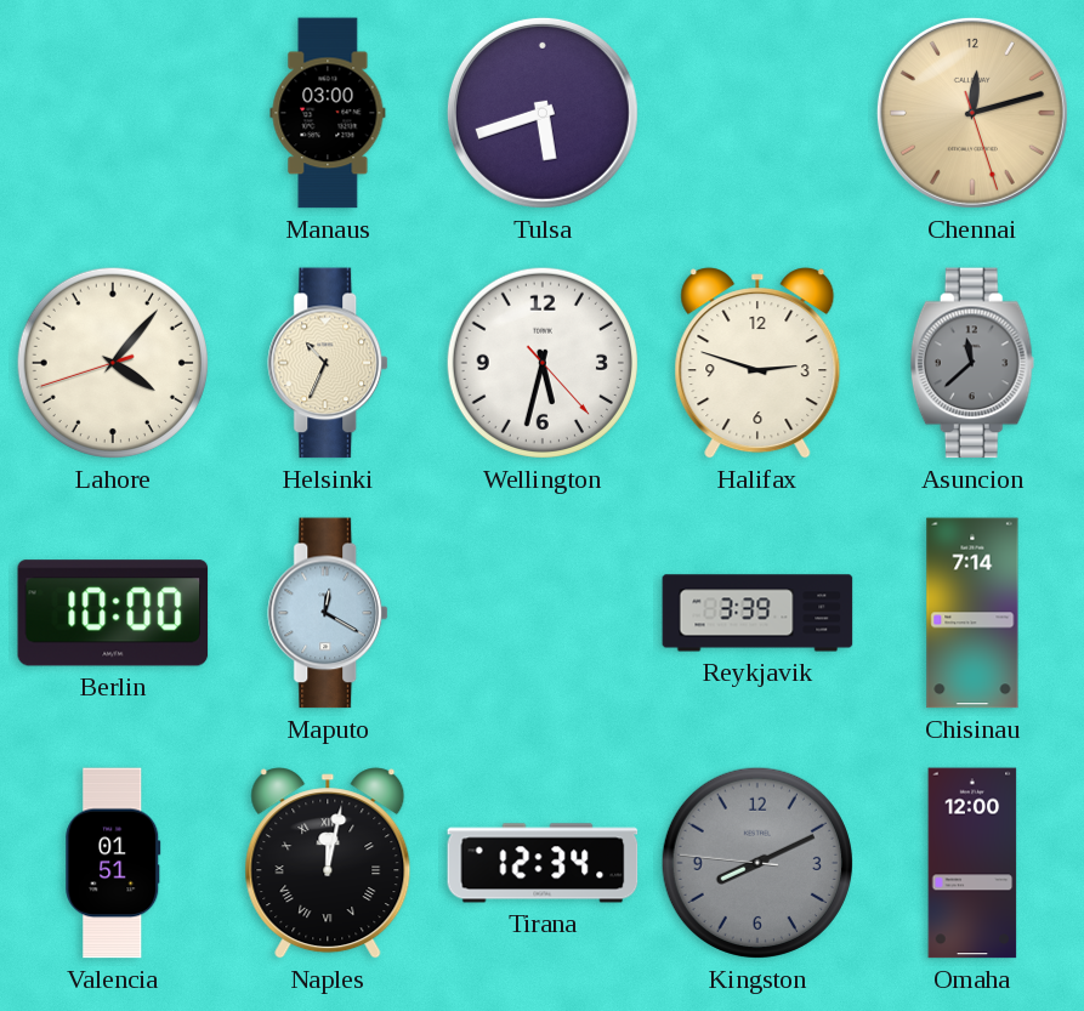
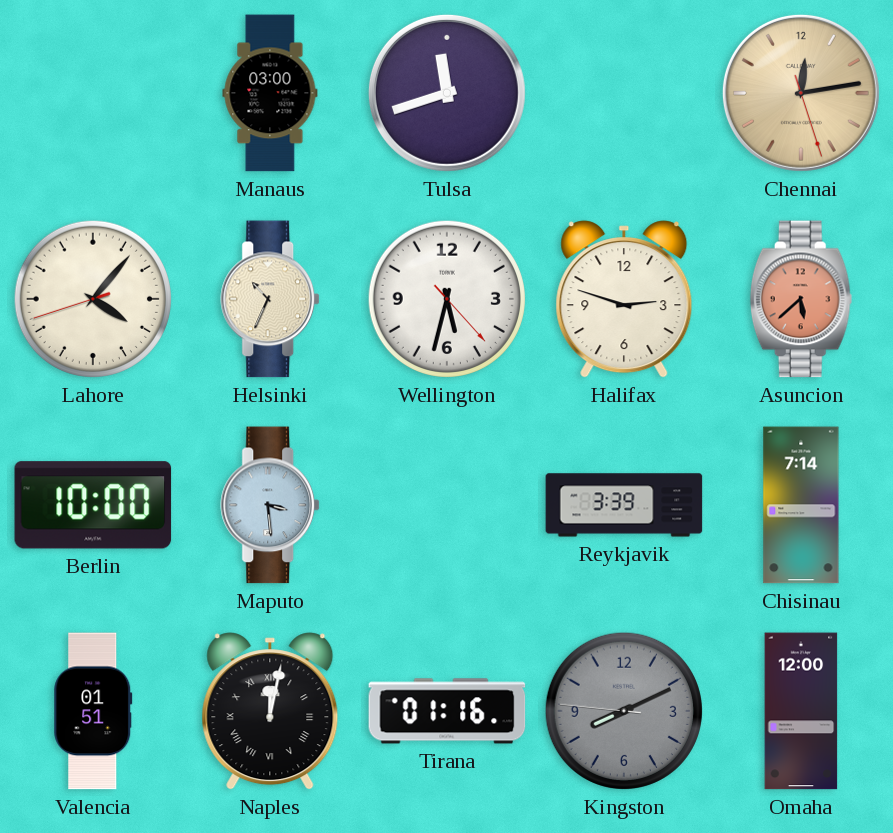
Tulsa: 5:42 -> 11:42
Chennai: 12:12 -> 12:13
Asuncion: 11:38 -> 5:38
Asuncion dial: grey -> salmon
Maputo: 12:20 -> 3:29
Tirana: 12:34 -> 01:16
